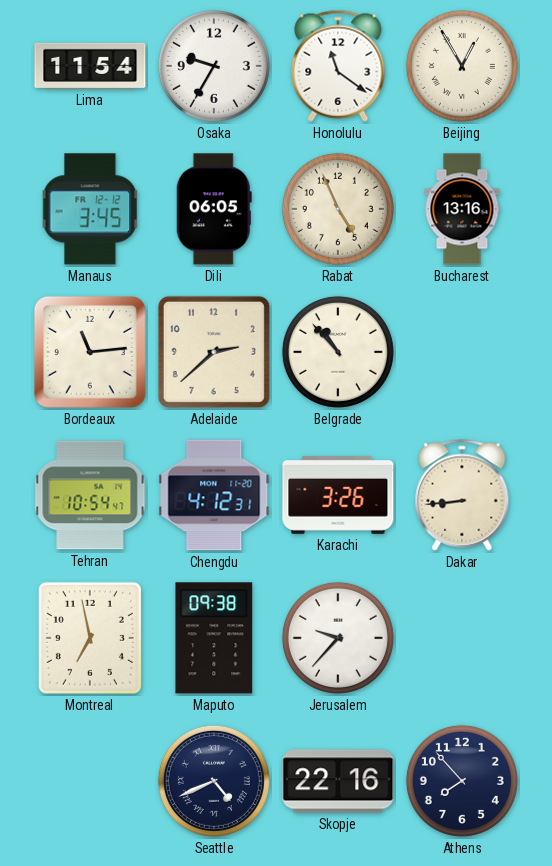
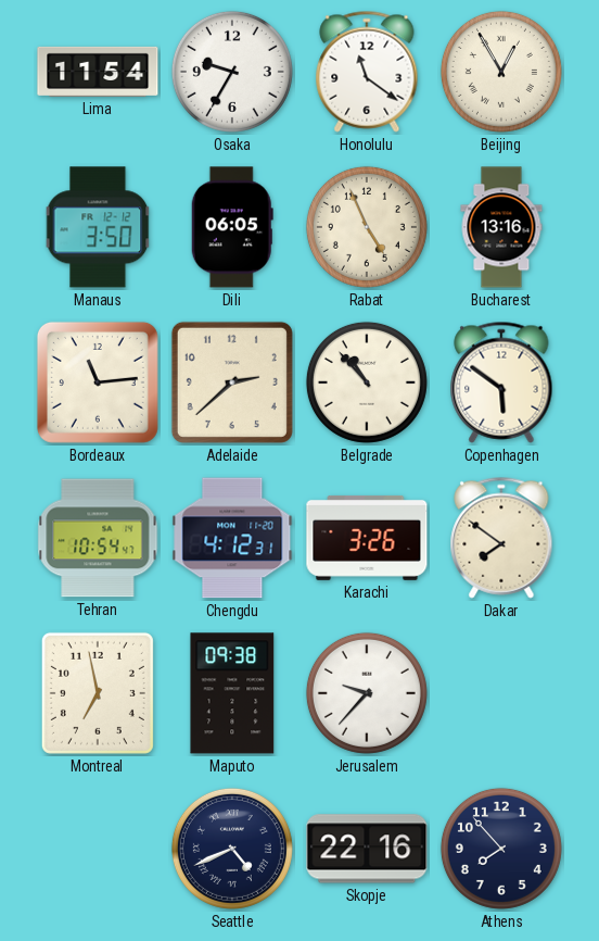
Manaus: 3:45 -> 3:50
Copenhagen: none -> 5:51
Dakar: 8:44 -> 7:51
